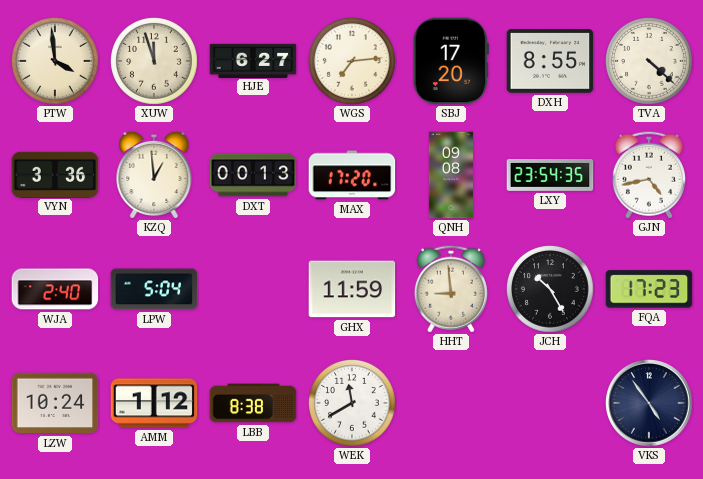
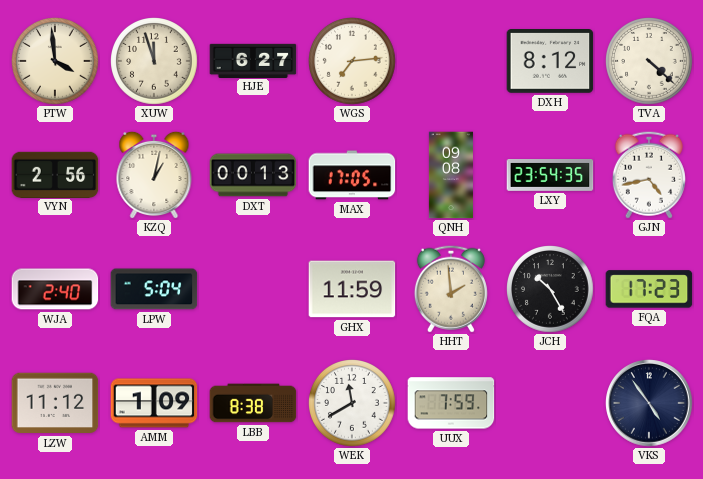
SBJ: 17:20 -> none
DXH: 8:55 -> 8:12
VYN: 3:36 -> 2:56
KZQ: 12:59 -> 1:02
MAX: 17:20 -> 17:05
HHT: 8:59 -> 1:59
LZW: 10:24 -> 11:12
AMM: 1:12 -> 1:09
UUX: none -> 7:59
